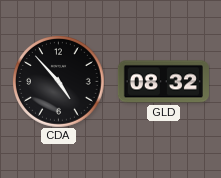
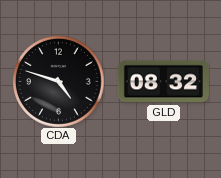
CDA: 4:53 -> 4:48
